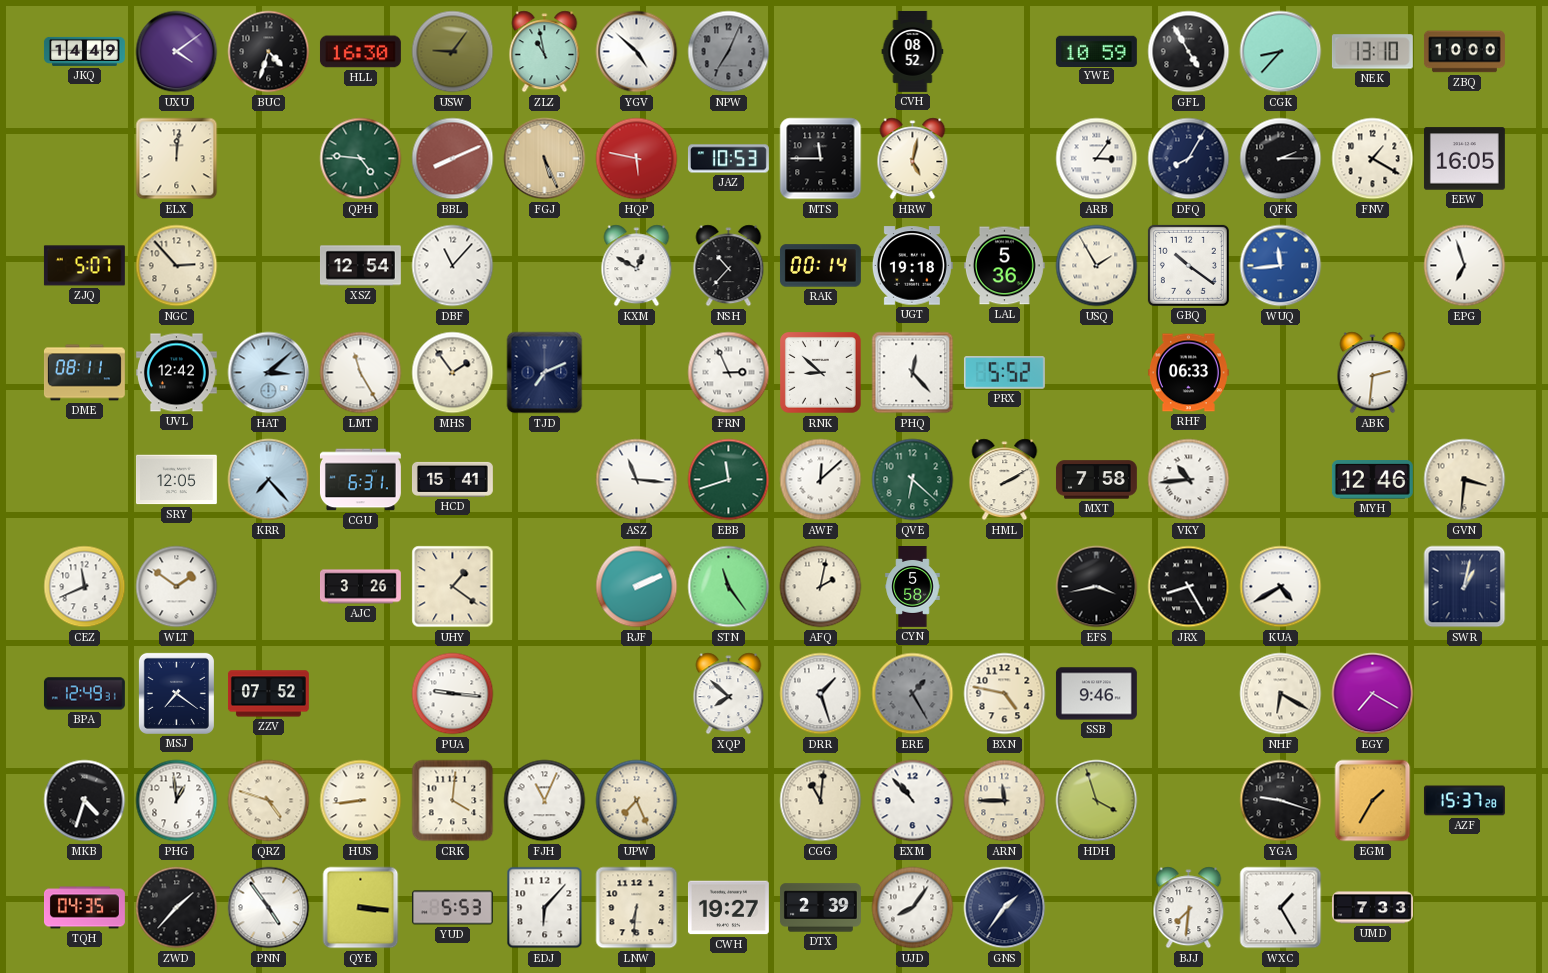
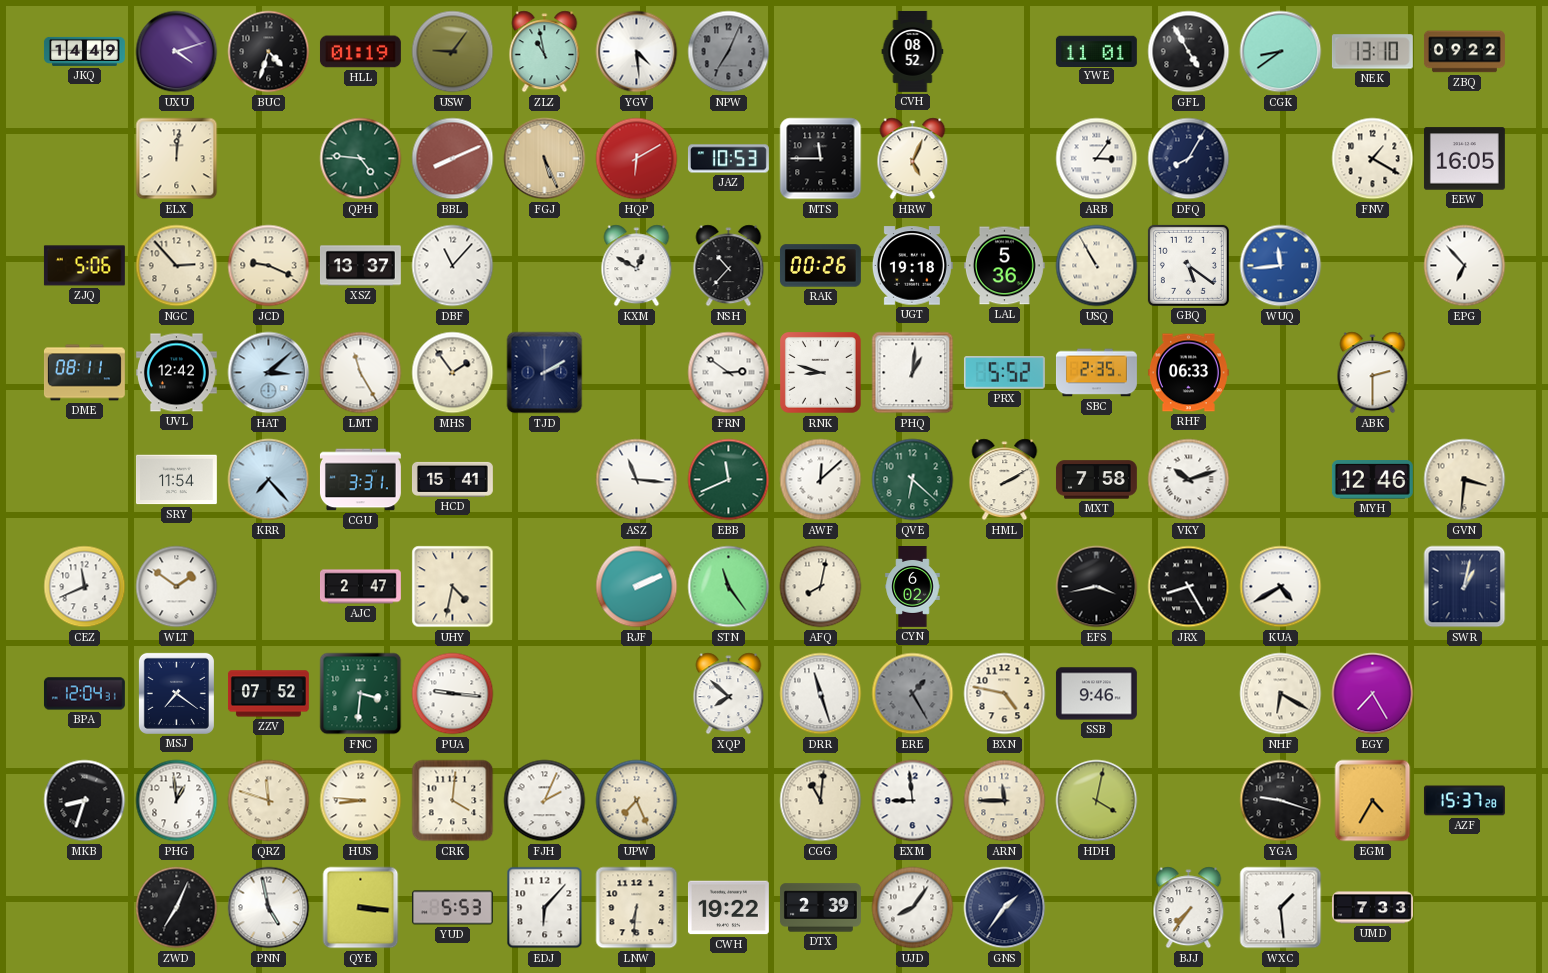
UXU: 4:09 -> 4:12
HLL: 16:30 -> 01:19
YGV: 4:52 -> 4:29
YWE: 10:59 -> 11:01
CGK: 8:37 -> 8:39
ZBQ: 10:00 -> 09:22
HQP: 5:47 -> 6:10
HRW: 5:02 -> 5:04
QFK: 2:15 -> none
ZJQ: 5:07 -> 5:06
JCD: none -> 9:19
XSZ: 12:54 -> 13:37
RAK: 00:14 -> 00:26
USQ: 1:55 -> 10:55
GBQ: 10:21 -> 5:21
EPG: 6:57 -> 6:53
TJD: 7:11 -> 2:10
FRN: 2:56 -> 2:51
RNK: 8:52 -> 8:48
PHQ: 12:23 -> 1:01
SBC: none -> 2:35
ABK: 2:31 -> 2:30
SRY: 12:05 -> 11:54
CGU: 6:31 -> 3:31
EBB: 11:42 -> 11:41
VKY: 10:44 -> 10:12
AJC: 3:26 -> 2:47
UHY: 1:21 -> 4:32
AFQ: 2:02 -> 8:02
CYN: 5:58 -> 6:02
BPA: 12:49 -> 12:04
FNC: none -> 3:31
DRR: 1:27 -> 11:27
EGY: 7:20 -> 7:25
MKB: 4:33 -> 8:33
QRZ: 4:48 -> 11:48
HUS: 8:44 -> 8:46
FJH: 11:04 -> 2:04
EXM: 10:53 -> 8:59
HDH: 3:57 -> 4:02
EGM: 1:35 -> 4:35
TQH: 04:35 -> none
ZWD: 1:37 -> 7:04
PNN: 4:54 -> 4:58
CWH: 19:27 -> 19:22
BJJ: 7:31 -> 7:36
WXC: 1:25 -> 1:29
